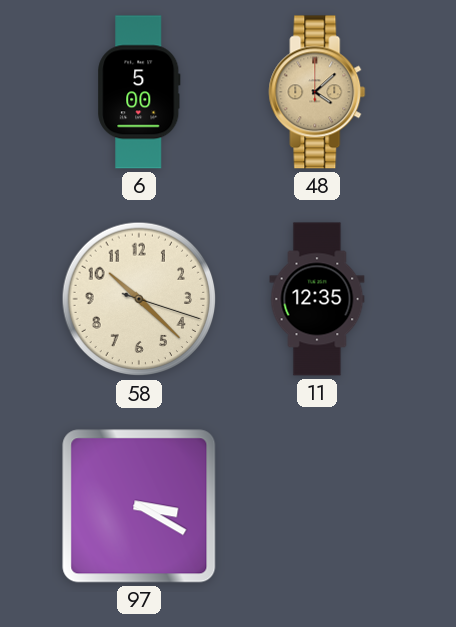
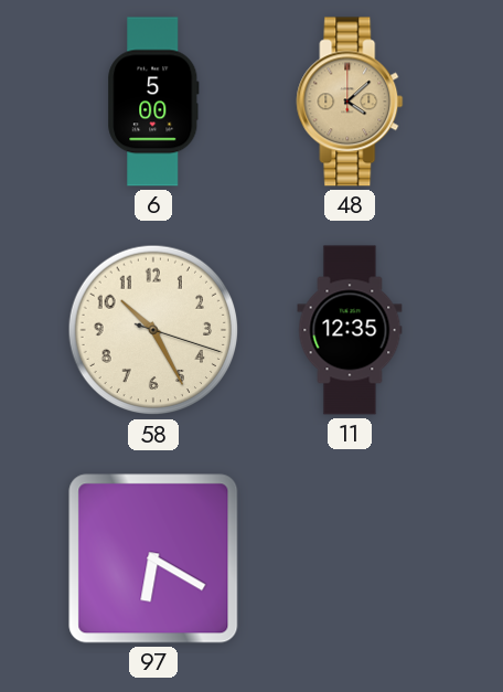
58: 10:22 -> 10:25
97: 3:20 -> 6:20
